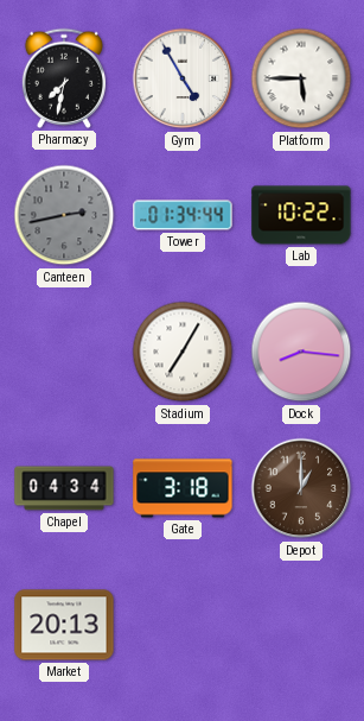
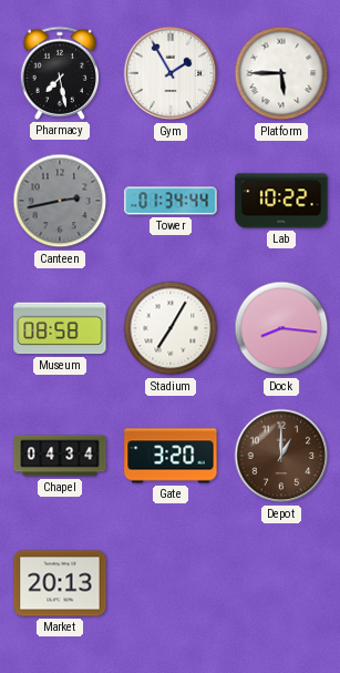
Pharmacy: 7:32 -> 7:28
Gym: 4:55 -> 1:55
Museum: none -> 08:58
Gate: 3:18 -> 3:20
